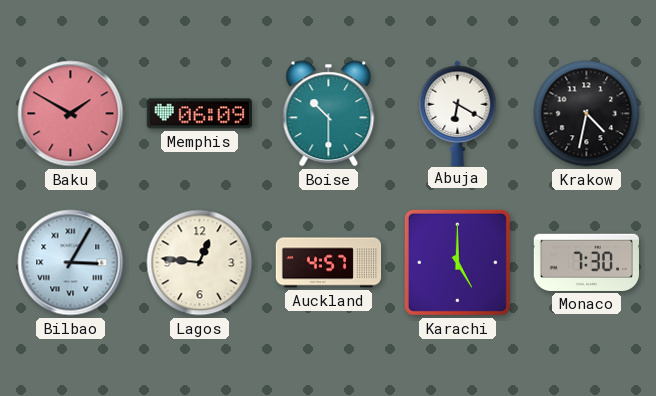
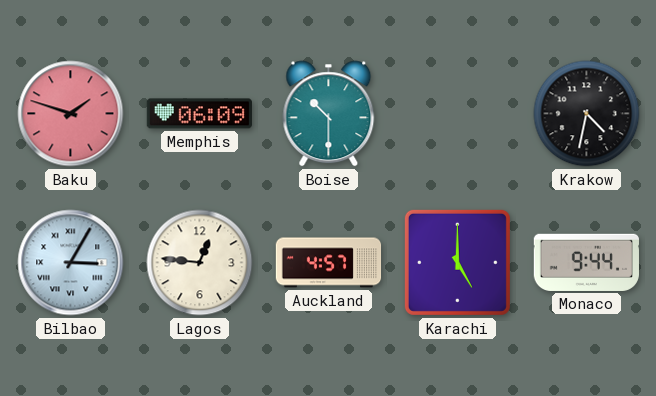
Baku: 1:50 -> 1:48
Abuja: 6:20 -> none
Monaco: 7:30 -> 9:44
